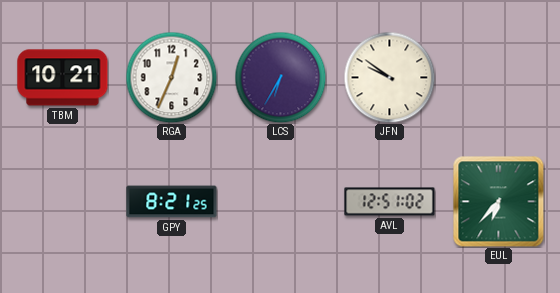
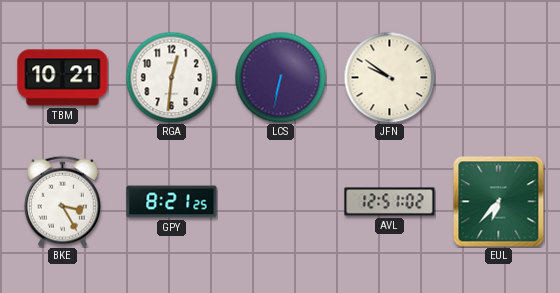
RGA: 12:34 -> 12:31
LCS: 6:35 -> 6:32
BKE: none -> 3:25
